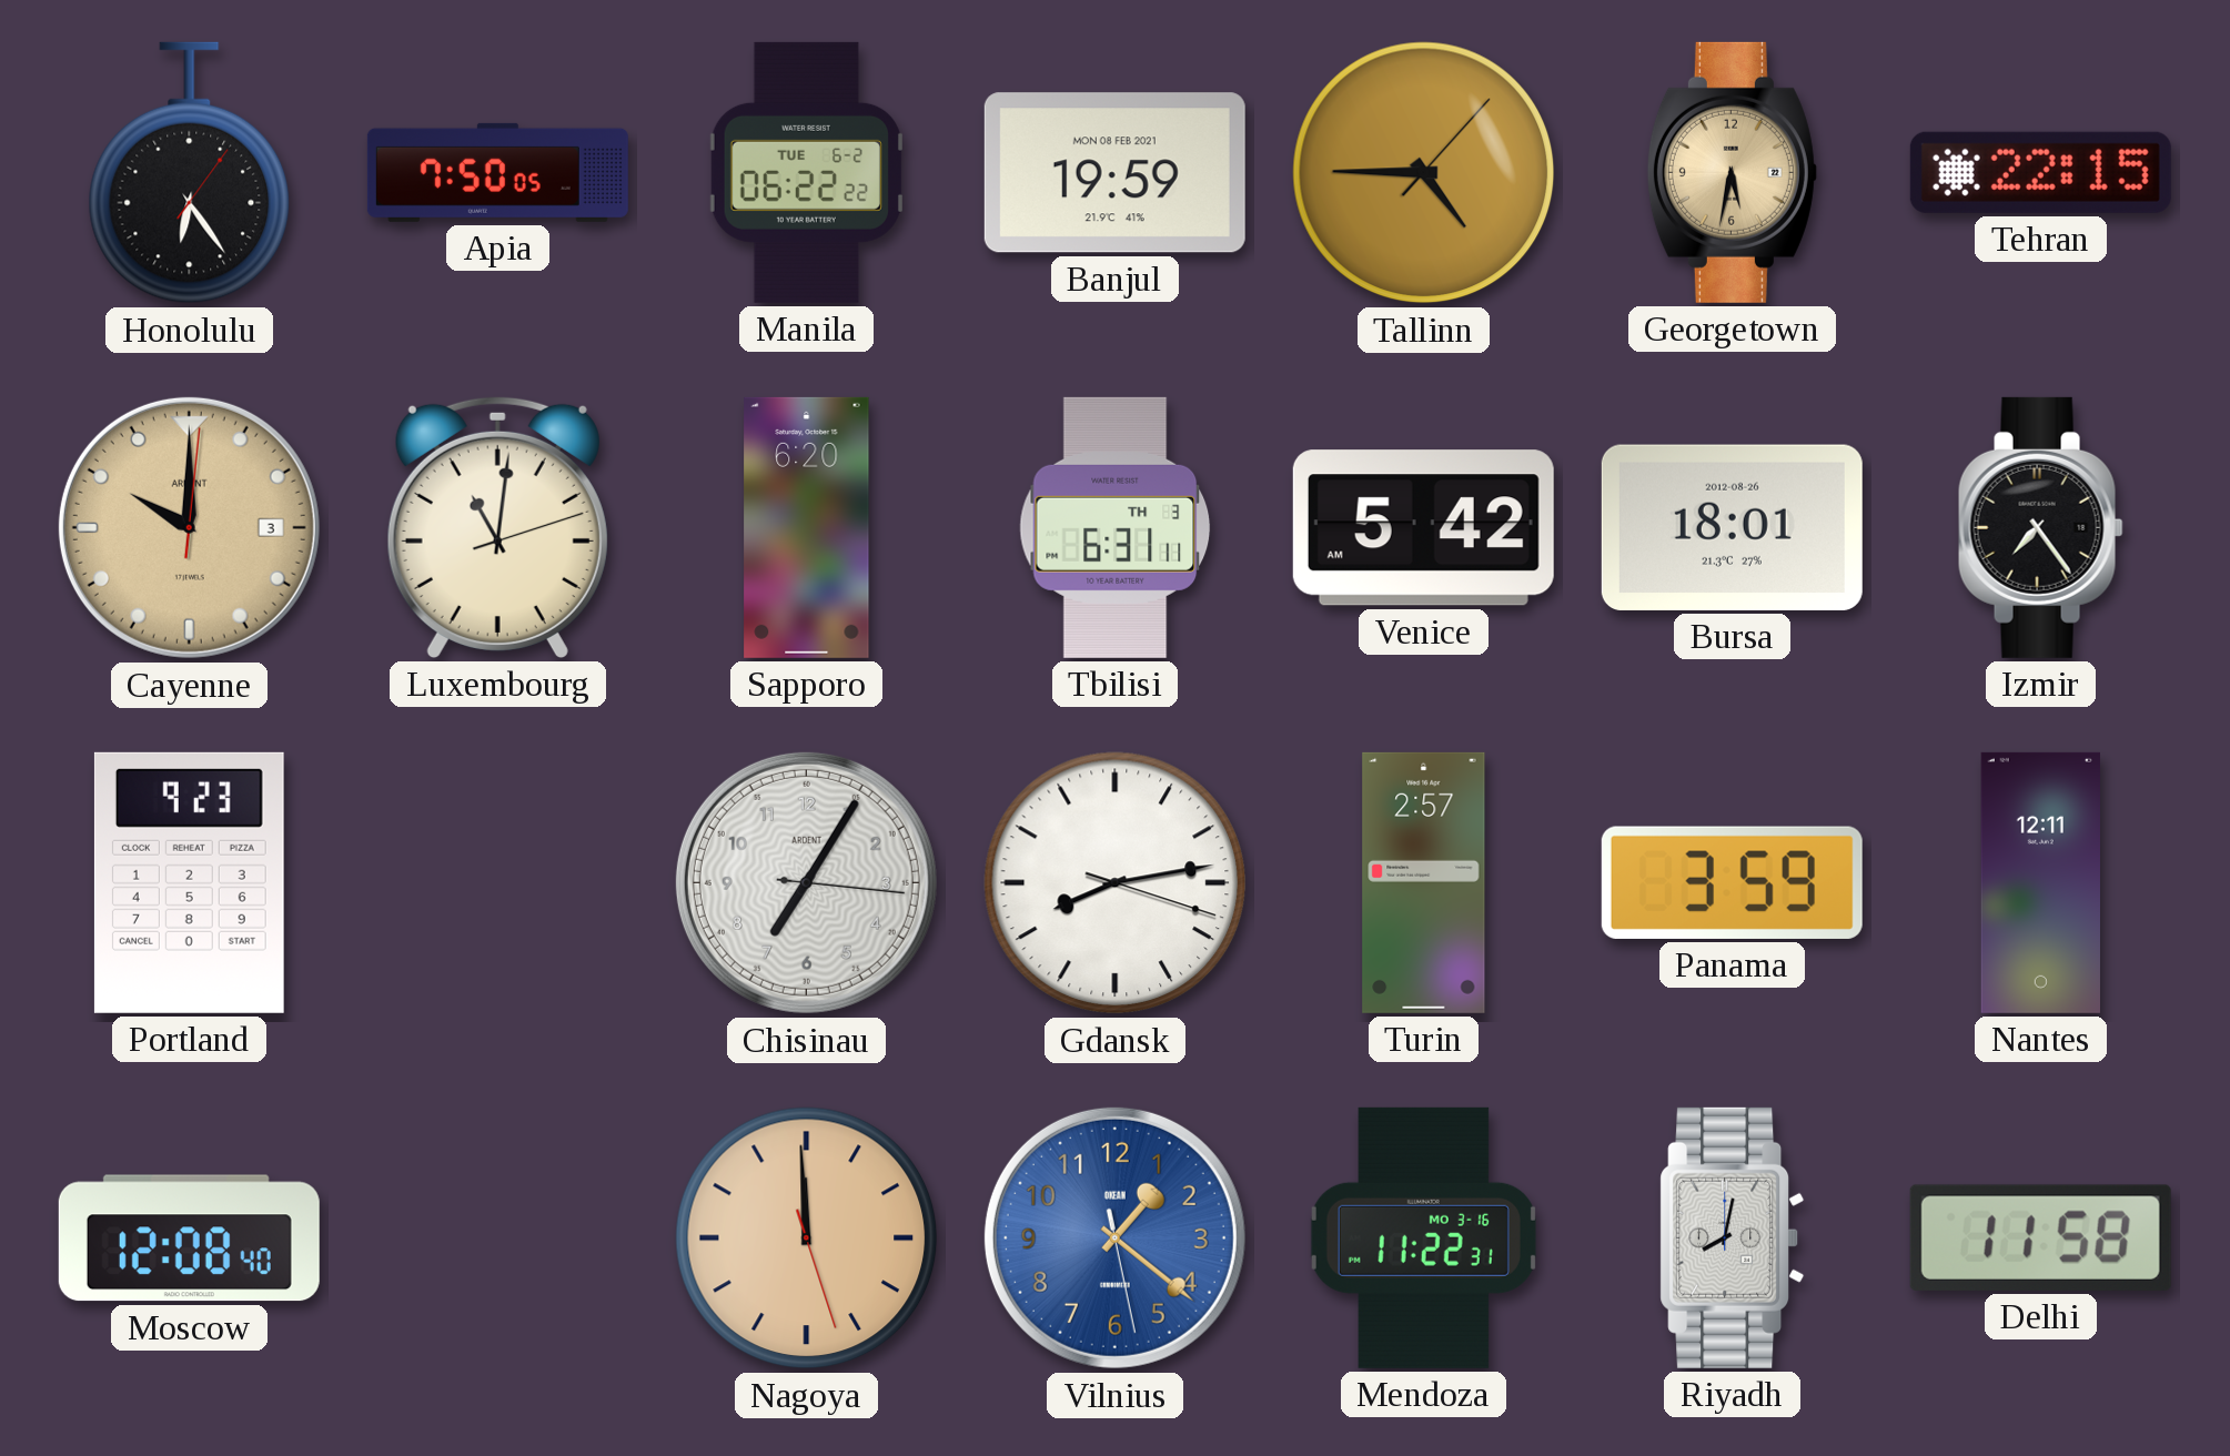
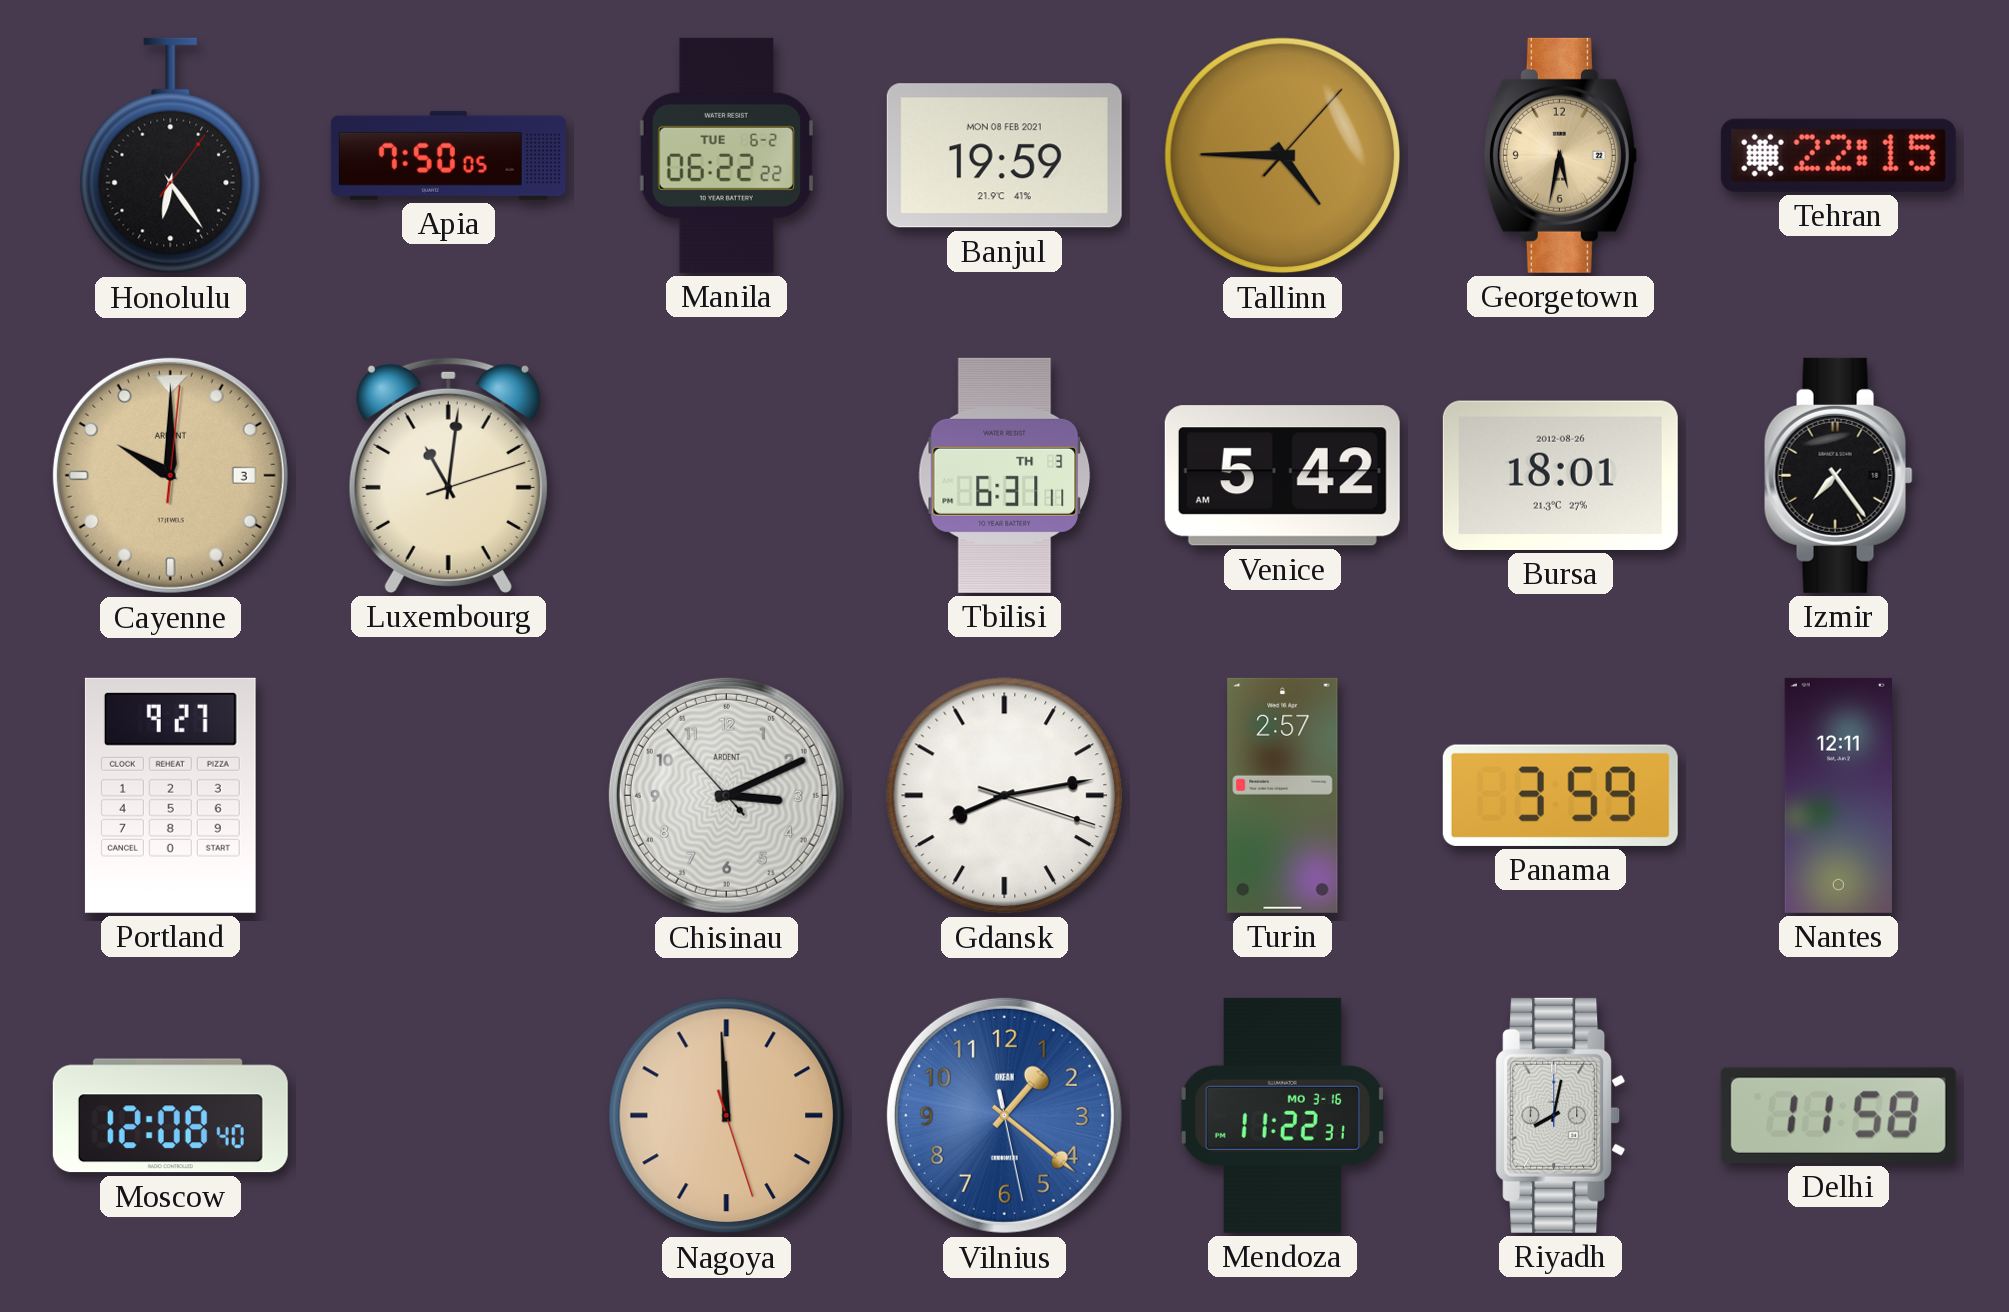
Sapporo: 6:20 -> none
Portland: 9:23 -> 9:27
Chisinau: 7:05 -> 3:10
